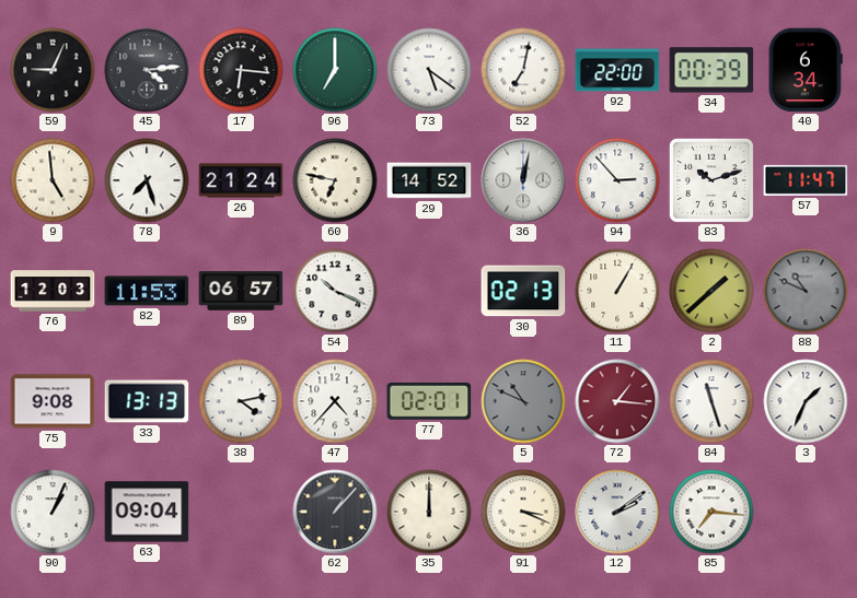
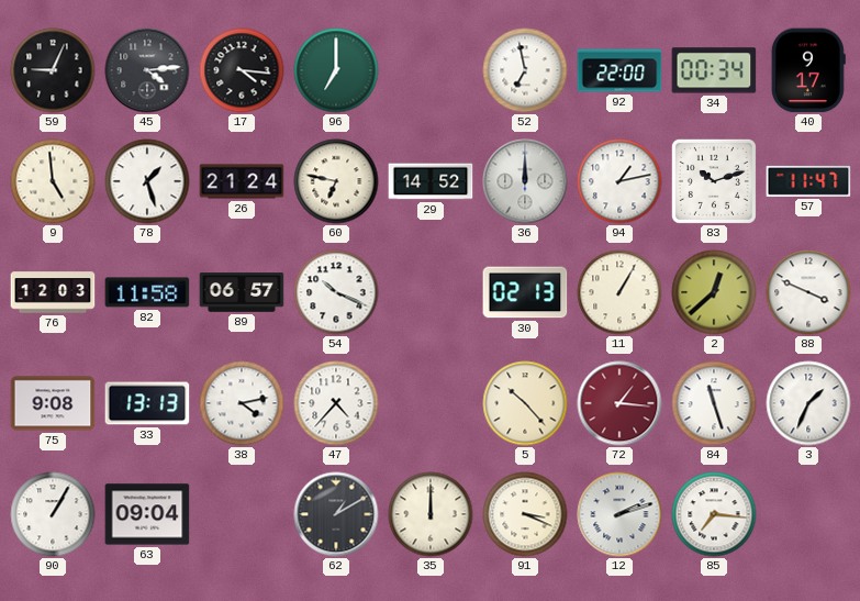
17: 6:16 -> 4:16
73: 5:21 -> none
52: 7:02 -> 6:58
34: 00:39 -> 00:34
40: 6:34 -> 9:17
78: 7:27 -> 1:27
36: 12:02 -> 12:00
94: 2:53 -> 1:13
82: 11:53 -> 11:58
2: 1:38 -> 12:38
88: 10:49 -> 3:49
88 dial: grey -> white
77: 02:01 -> none
5: 10:49 -> 10:23
5 dial: grey -> cream
90: 1:04 -> 1:05
62: 1:07 -> 1:10
12: 2:09 -> 2:12
